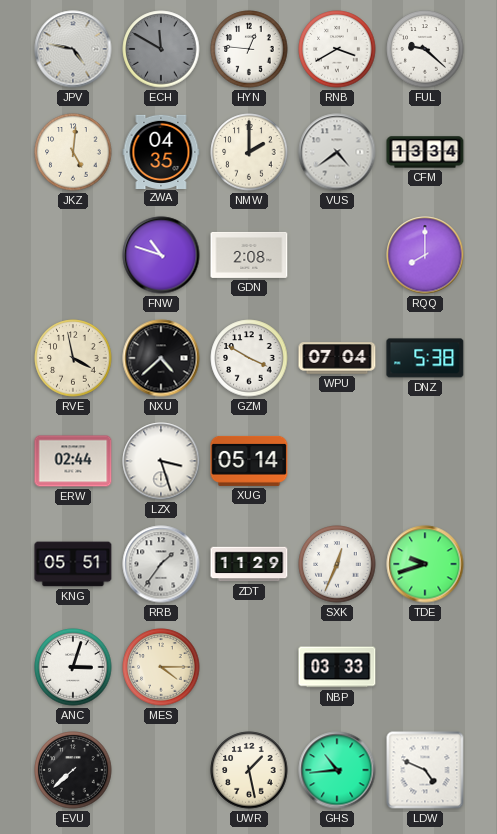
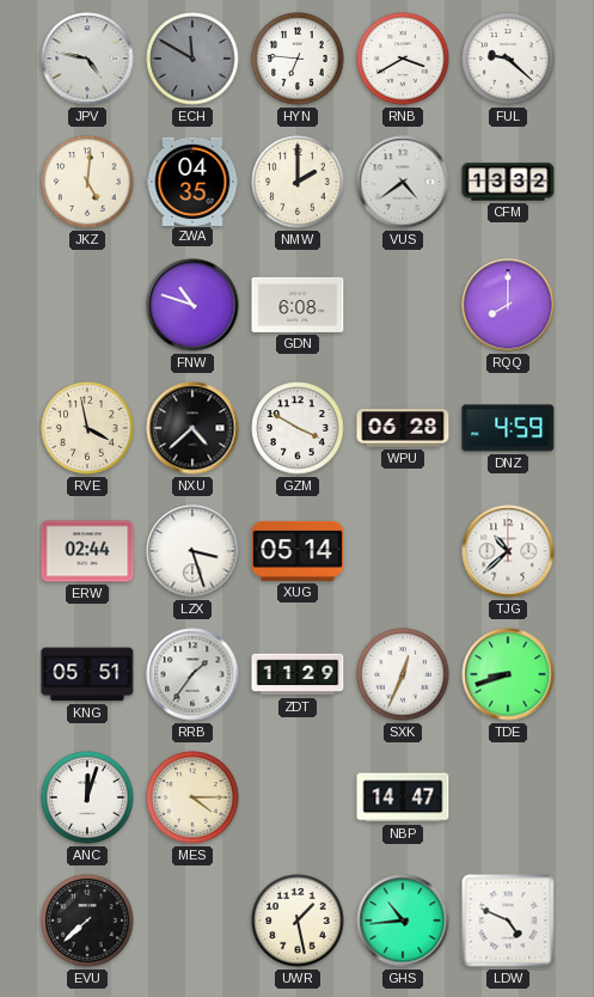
HYN: 12:46 -> 6:46
CFM: 13:34 -> 13:32
GDN: 2:08 -> 6:08
WPU: 07:04 -> 06:28
DNZ: 5:38 -> 4:59
TJG: none -> 10:38
TDE: 9:42 -> 8:42
ANC: 3:03 -> 12:03
NBP: 03:33 -> 14:47
